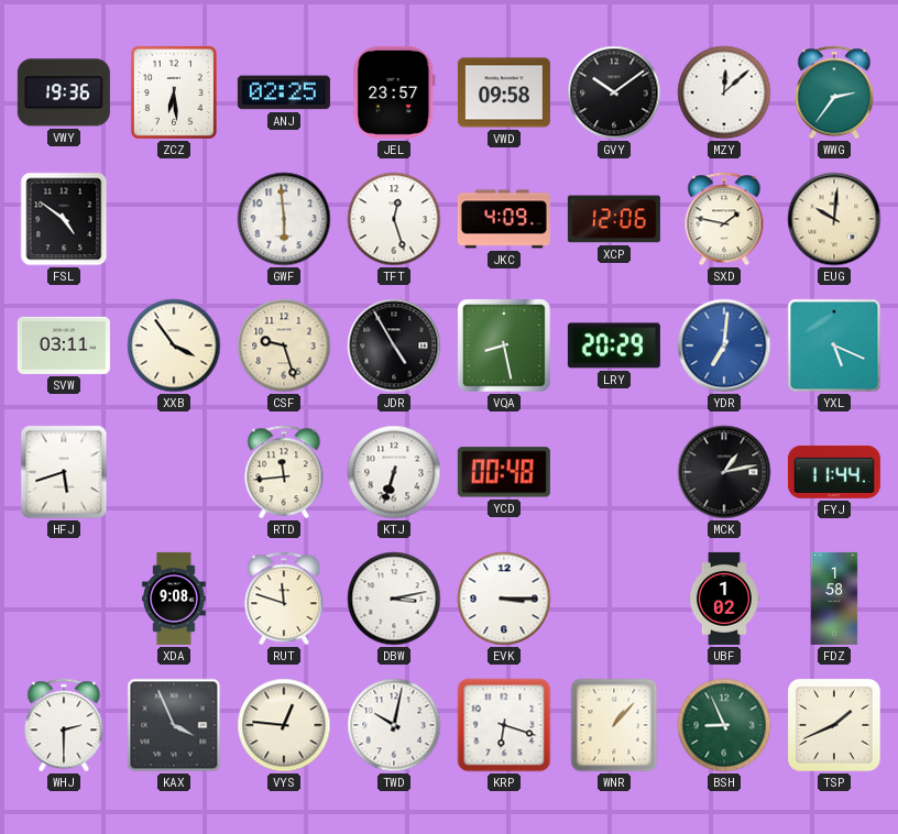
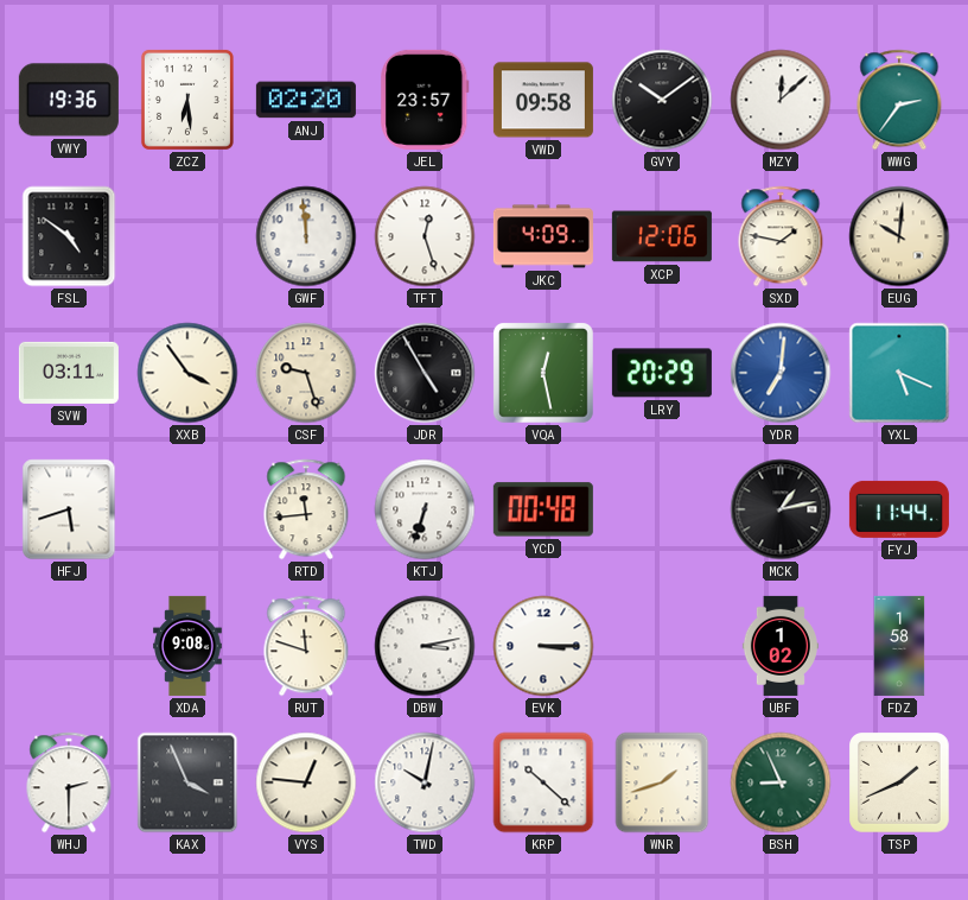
ANJ: 02:25 -> 02:20
GWF: 5:59 -> 11:59
VQA: 8:28 -> 12:28
KRP: 6:18 -> 10:22
WNR: 1:07 -> 1:42
